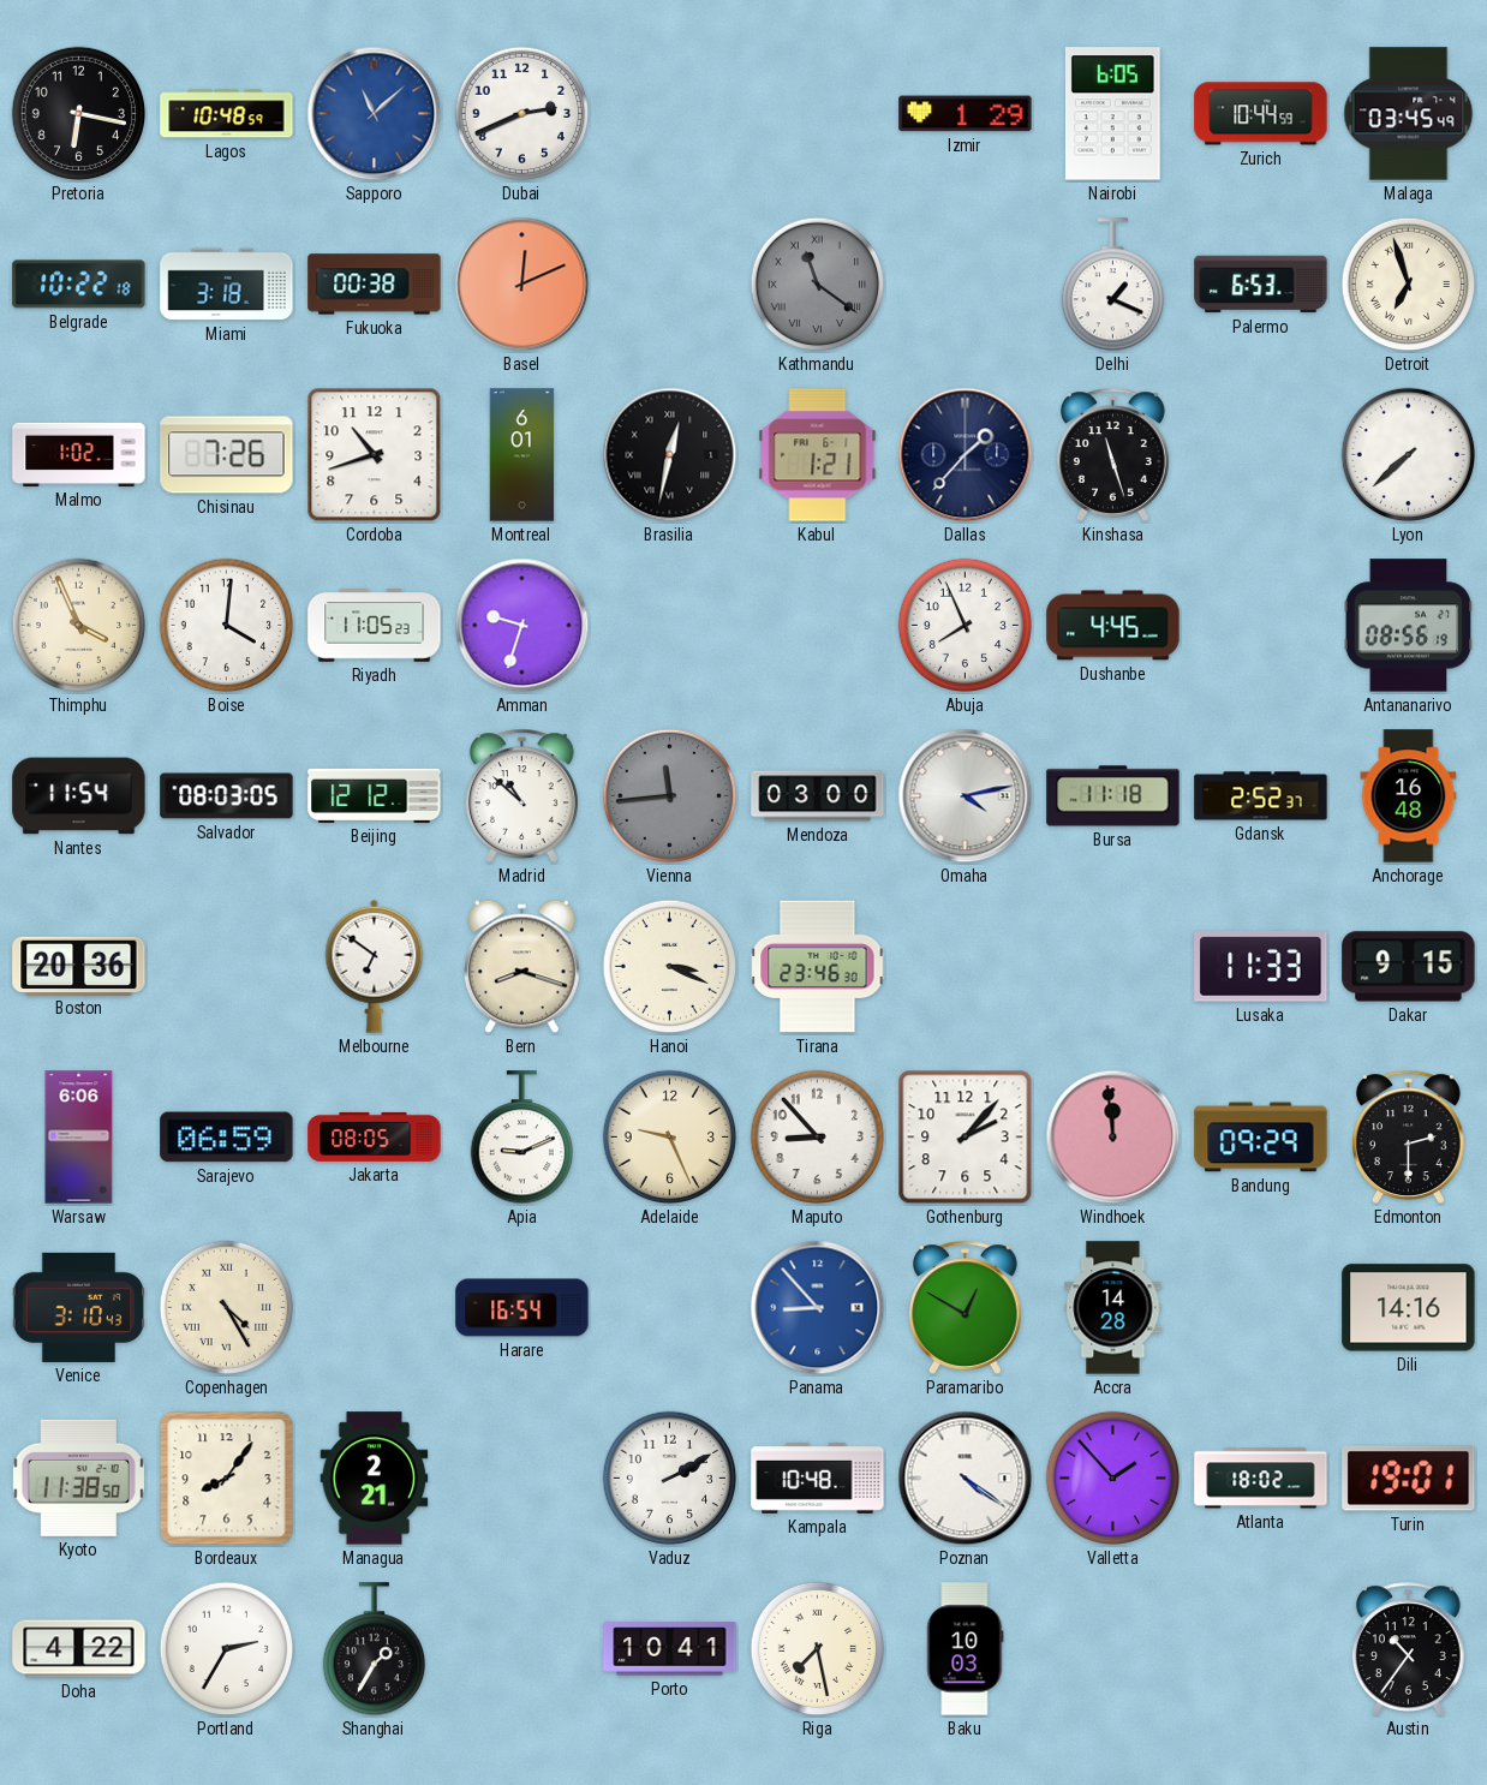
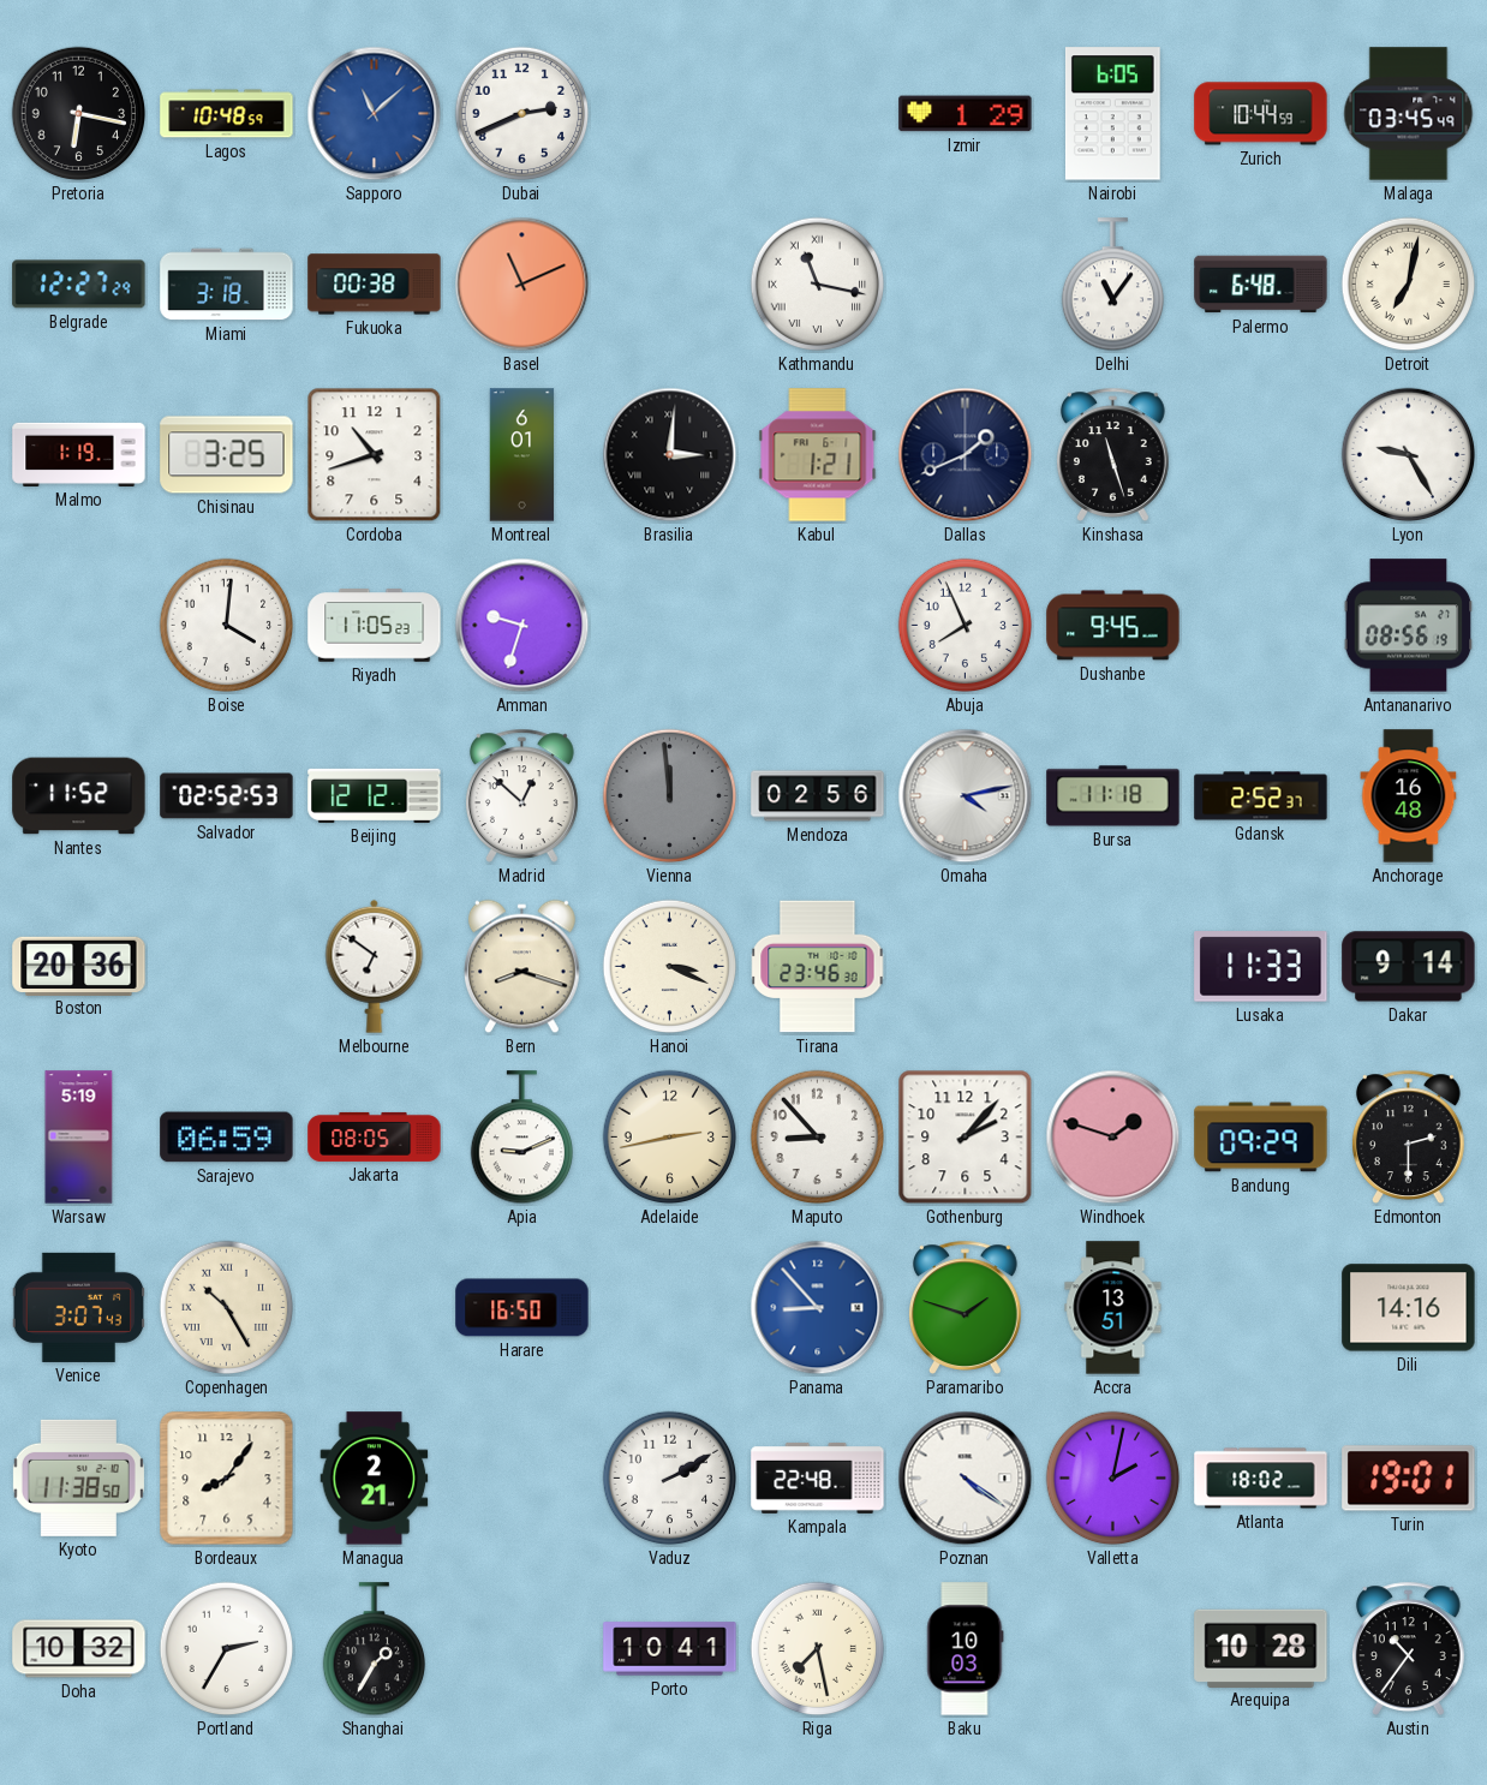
Belgrade: 10:22 -> 12:27
Basel: 12:11 -> 11:11
Kathmandu: 11:21 -> 11:17
Kathmandu dial: grey -> white
Delhi: 1:19 -> 11:06
Palermo: 6:53 -> 6:48
Detroit: 6:57 -> 7:02
Malmo: 1:02 -> 1:19
Chisinau: 7:26 -> 3:25
Brasilia: 12:32 -> 3:01
Dallas: 1:37 -> 1:41
Lyon: 7:38 -> 9:25
Thimphu: 3:56 -> none
Dushanbe: 4:45 -> 9:45
Nantes: 11:54 -> 11:52
Salvador: 08:03 -> 02:52
Madrid: 10:52 -> 12:52
Vienna: 11:44 -> 11:59
Mendoza: 03:00 -> 02:56
Dakar: 9:15 -> 9:14
Warsaw: 6:06 -> 5:19
Adelaide: 9:26 -> 2:43
Windhoek: 11:59 -> 1:48
Venice: 3:10 -> 3:07
Copenhagen: 4:25 -> 10:25
Harare: 16:54 -> 16:50
Paramaribo: 12:50 -> 1:48
Accra: 14:28 -> 13:51
Kampala: 10:48 -> 22:48
Valletta: 1:53 -> 2:02
Doha: 4:22 -> 10:32
Arequipa: none -> 10:28
